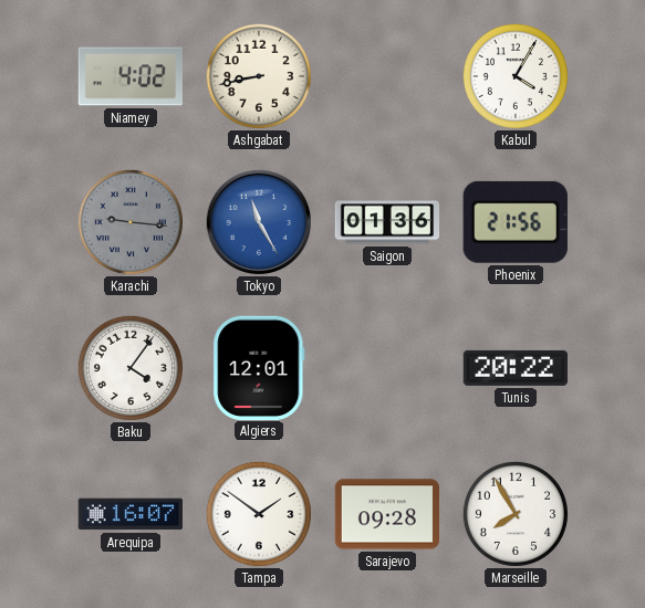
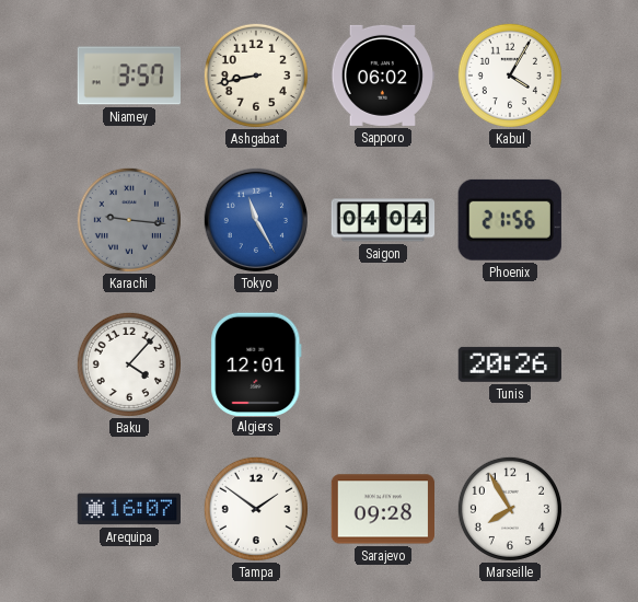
Niamey: 4:02 -> 3:57
Sapporo: none -> 06:02
Saigon: 01:36 -> 04:04
Baku: 4:06 -> 4:07
Tunis: 20:22 -> 20:26
